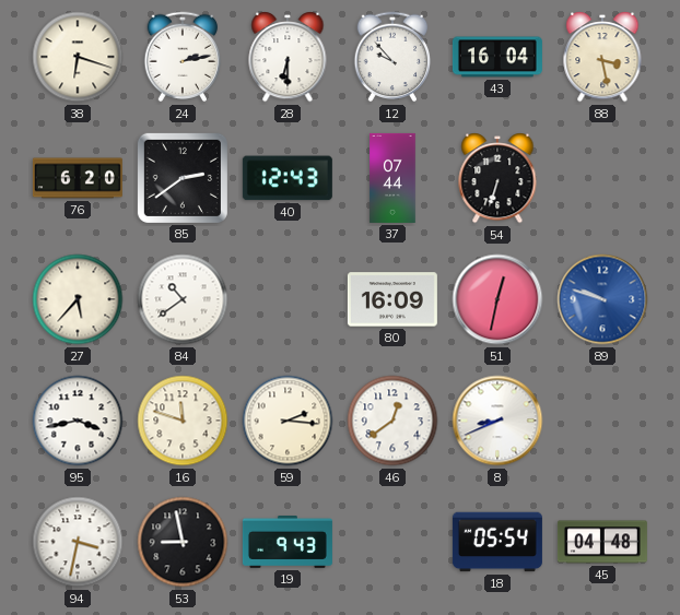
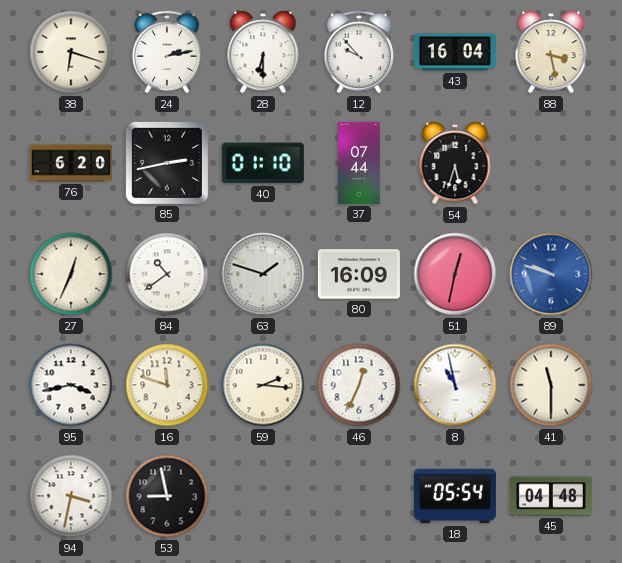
85: 2:39 -> 2:43
40: 12:43 -> 01:10
54: 6:33 -> 5:33
27: 5:37 -> 12:34
63: none -> 1:48
46: 12:39 -> 12:34
8: 8:41 -> 10:58
41: none -> 11:30
19: 9:43 -> none
